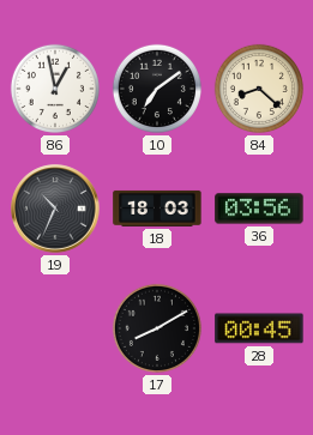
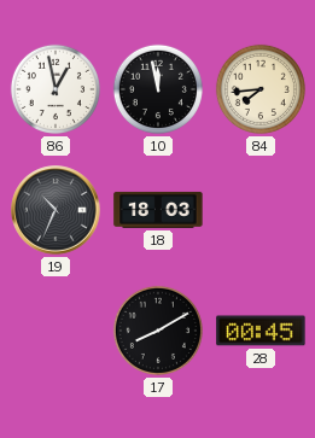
10: 7:09 -> 11:58
84: 8:22 -> 7:44
36: 03:56 -> none
